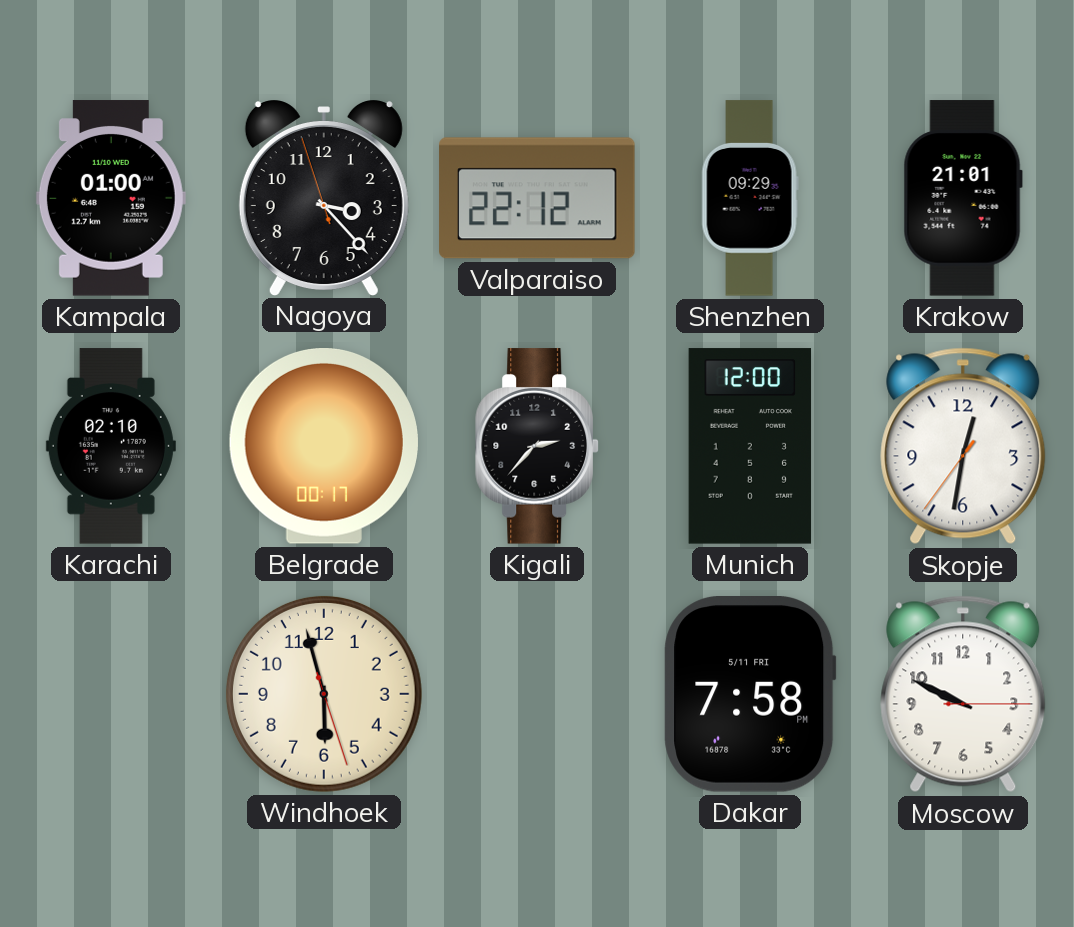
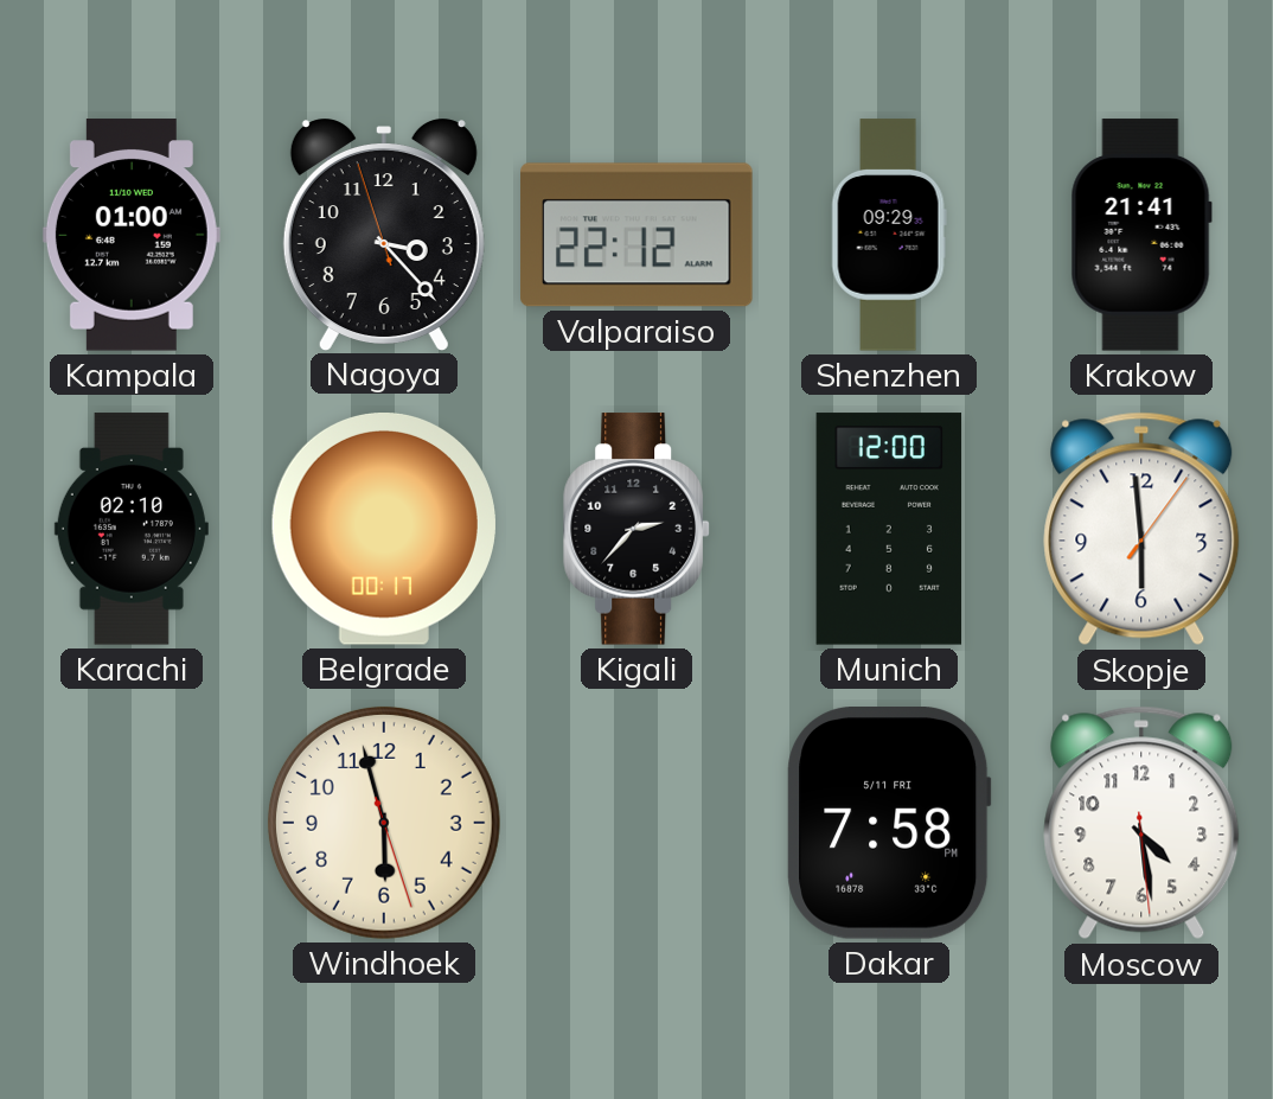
Krakow: 21:01 -> 21:41
Skopje: 12:31 -> 5:59
Moscow: 9:49 -> 4:28
